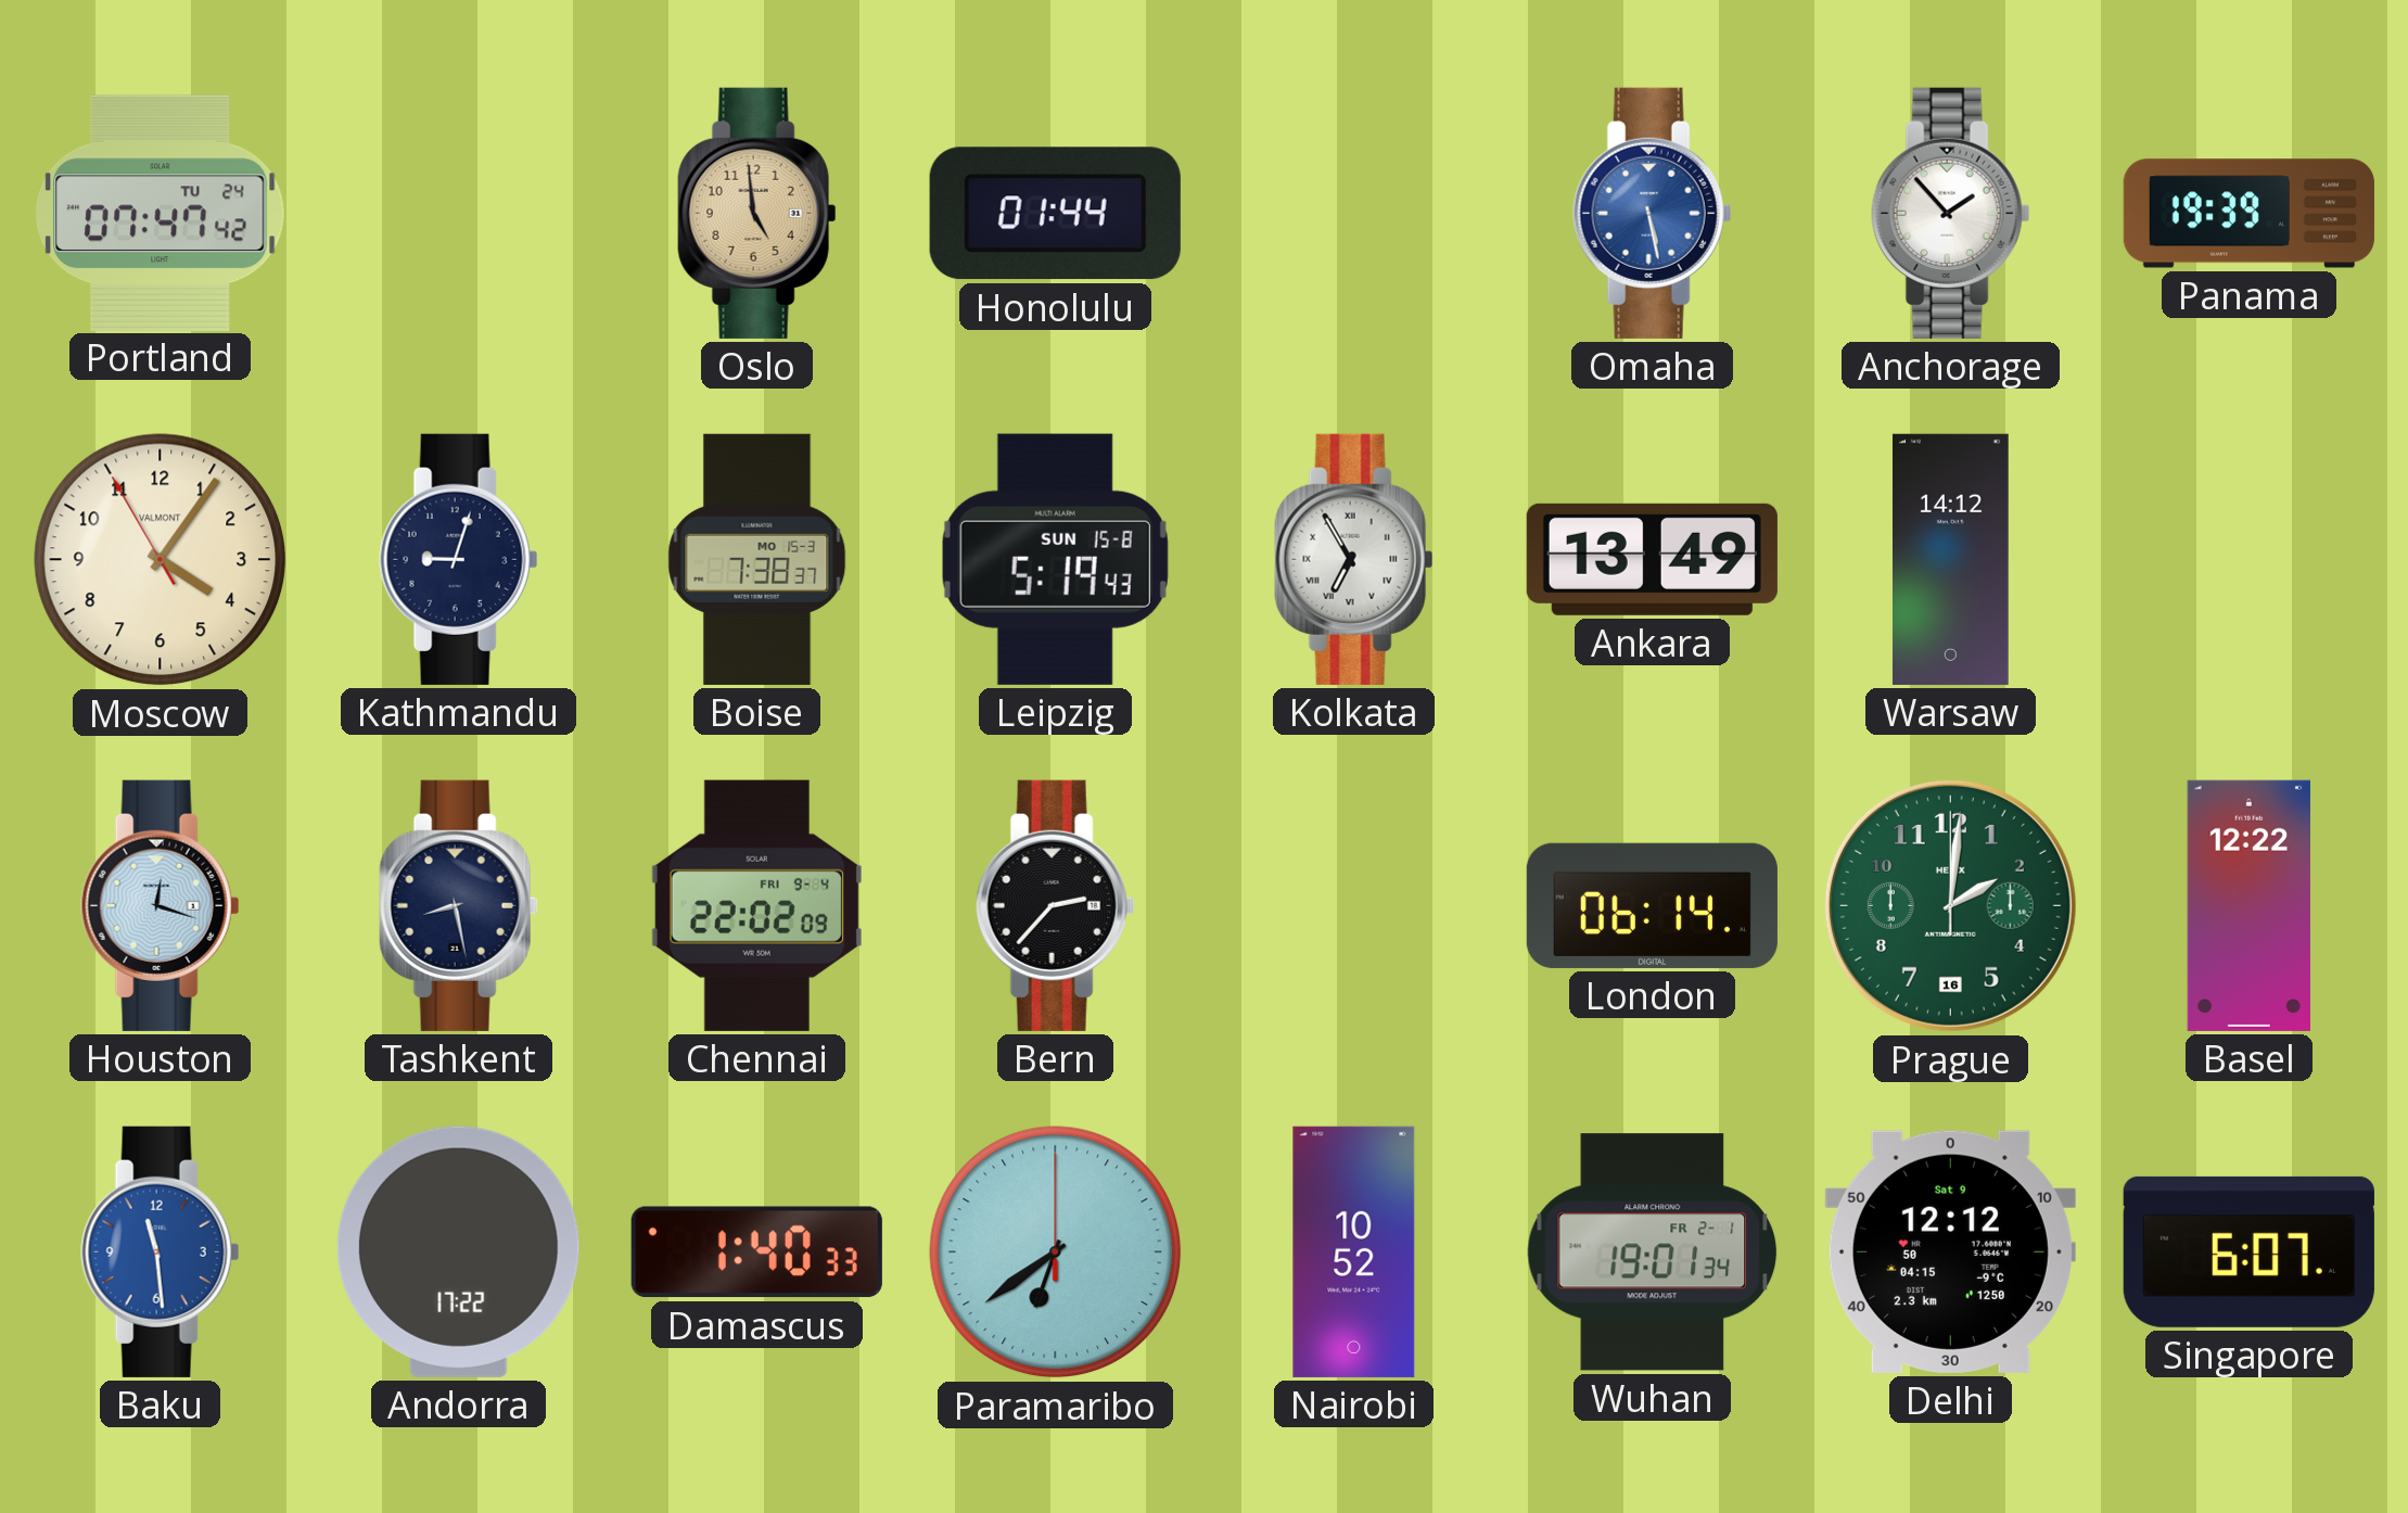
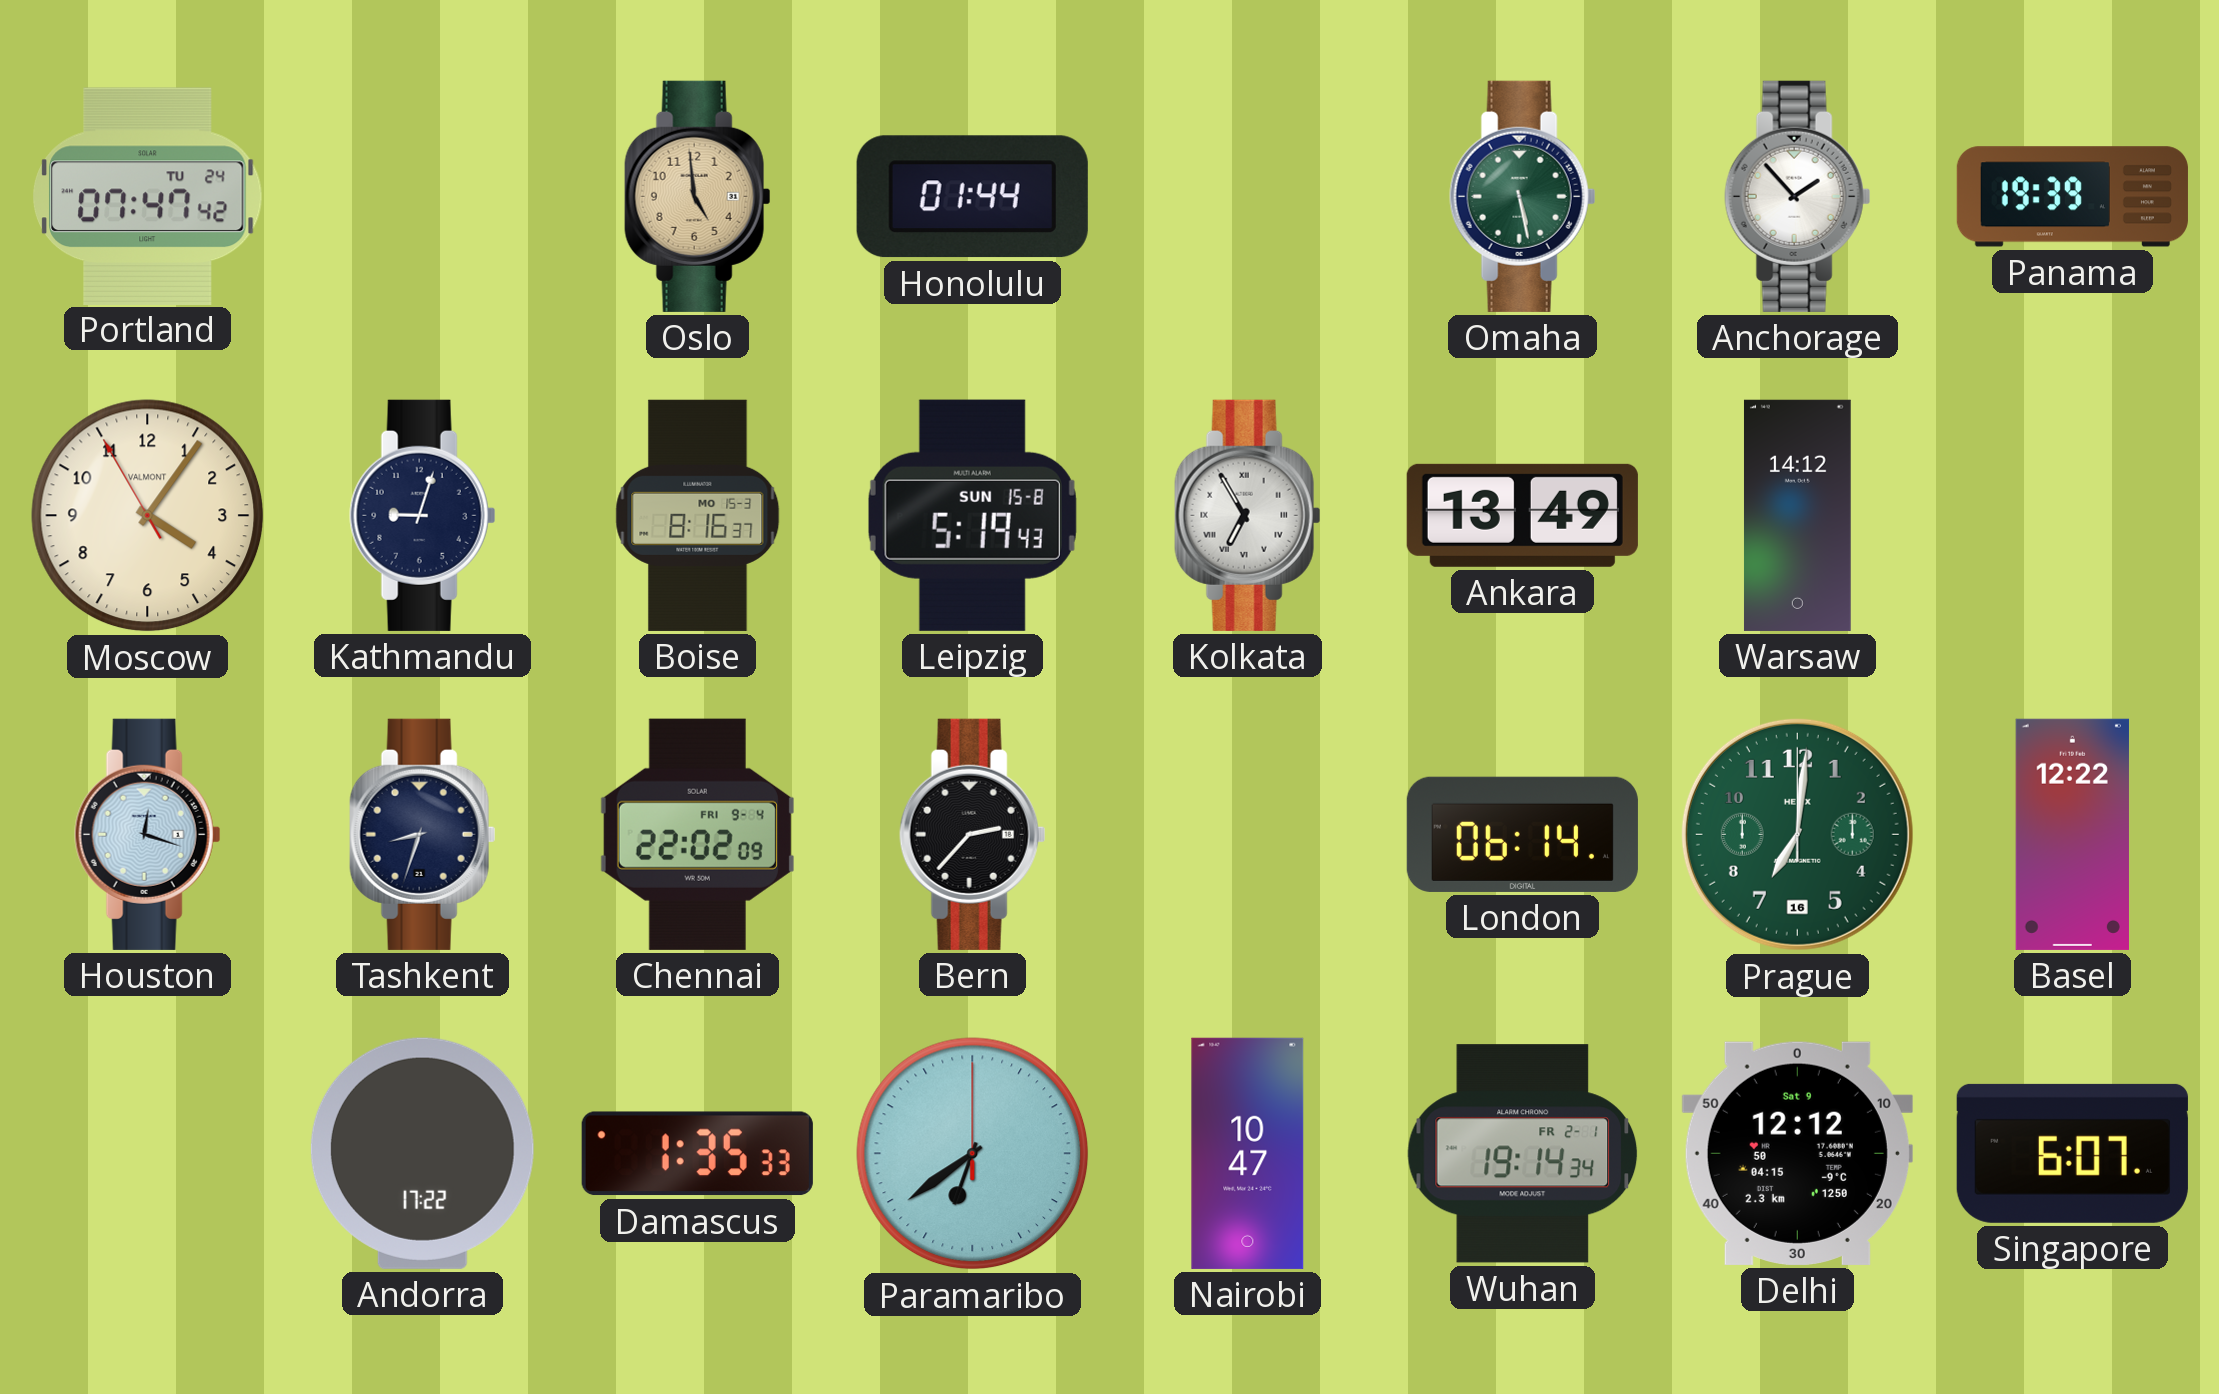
Omaha dial: blue -> green
Boise: 7:38 -> 8:16
Tashkent: 8:28 -> 8:33
Prague: 2:01 -> 7:01
Baku: 11:29 -> none
Damascus: 1:40 -> 1:35
Nairobi: 10:52 -> 10:47
Wuhan: 19:01 -> 19:14
